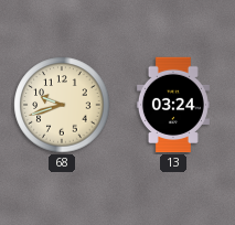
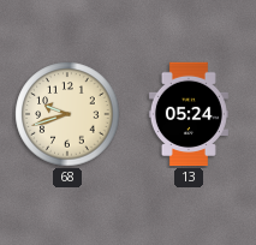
13: 03:24 -> 05:24
